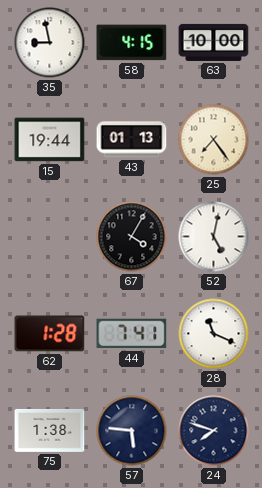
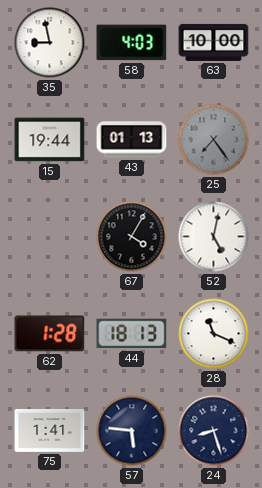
58: 4:15 -> 4:03
25 dial: cream -> grey
44: 7:41 -> 18:13
75: 1:38 -> 1:41
24: 7:48 -> 8:27
